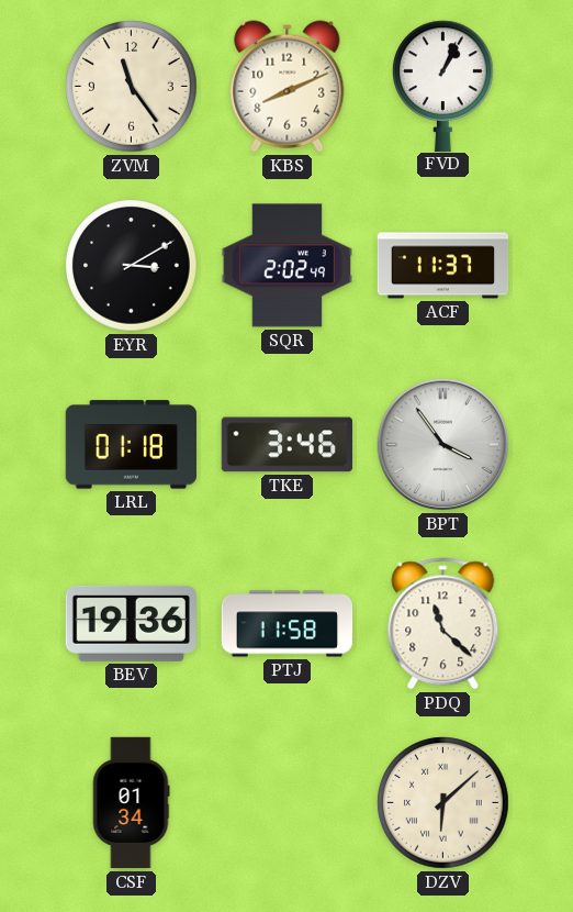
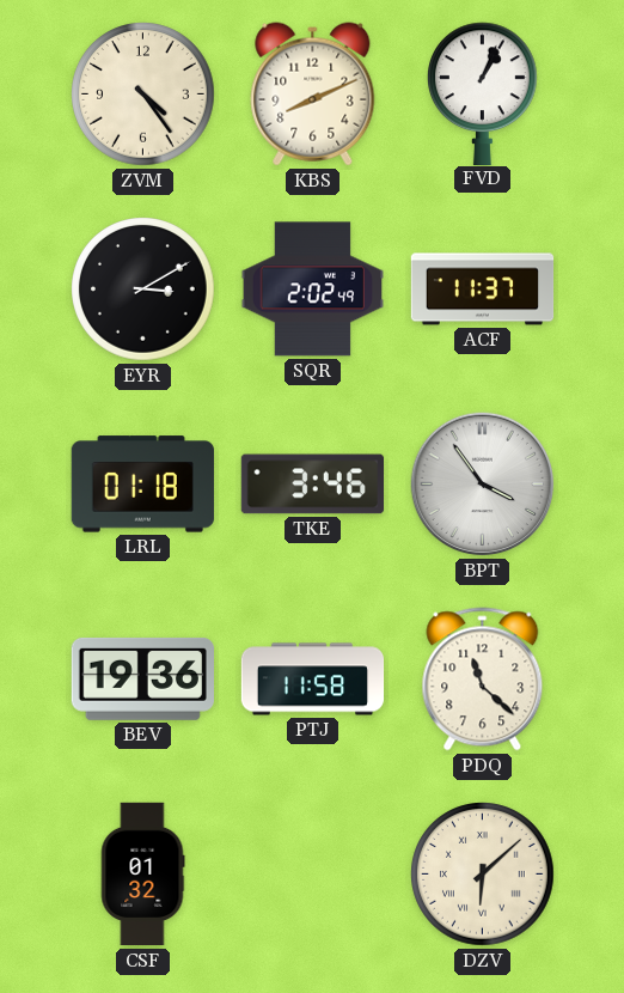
ZVM: 11:24 -> 4:24
CSF: 01:34 -> 01:32
